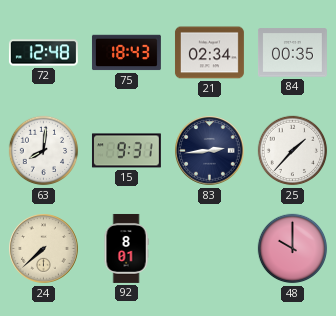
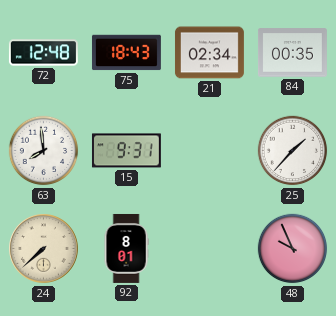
63: 8:01 -> 7:59
83: 2:44 -> none
48: 10:00 -> 9:56
